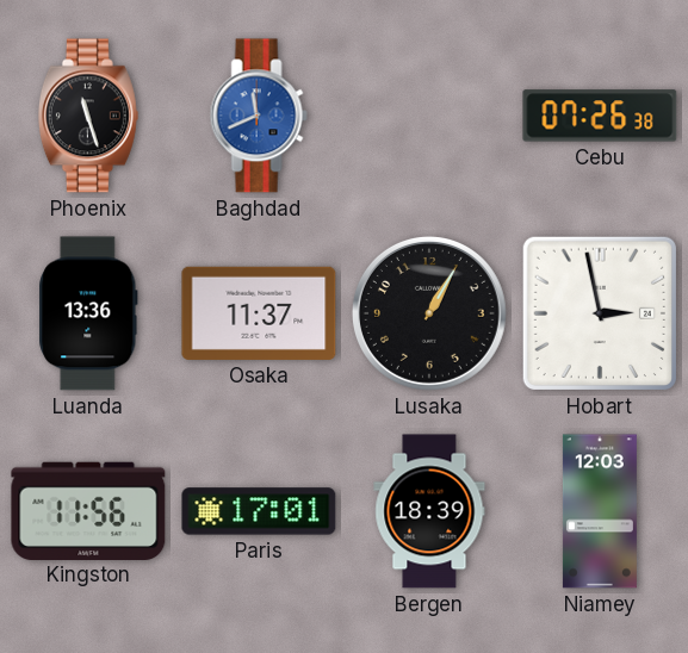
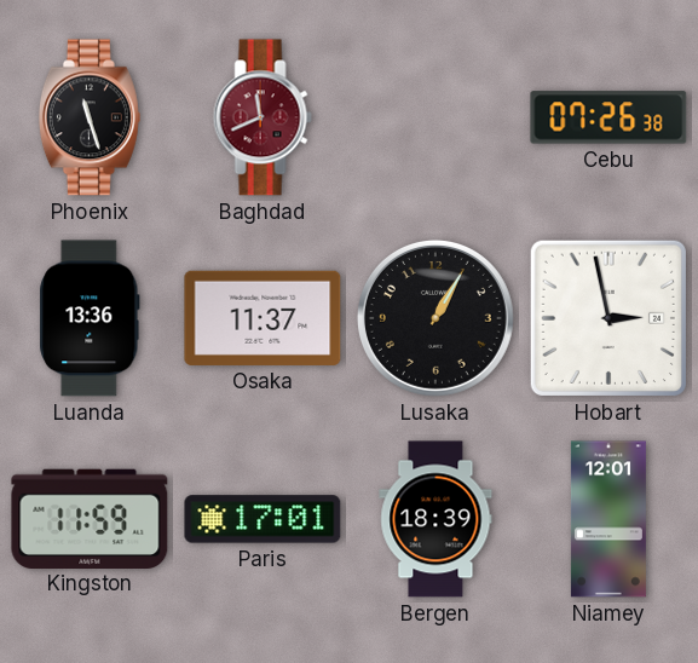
Baghdad dial: blue -> burgundy
Kingston: 11:56 -> 11:59
Niamey: 12:03 -> 12:01
